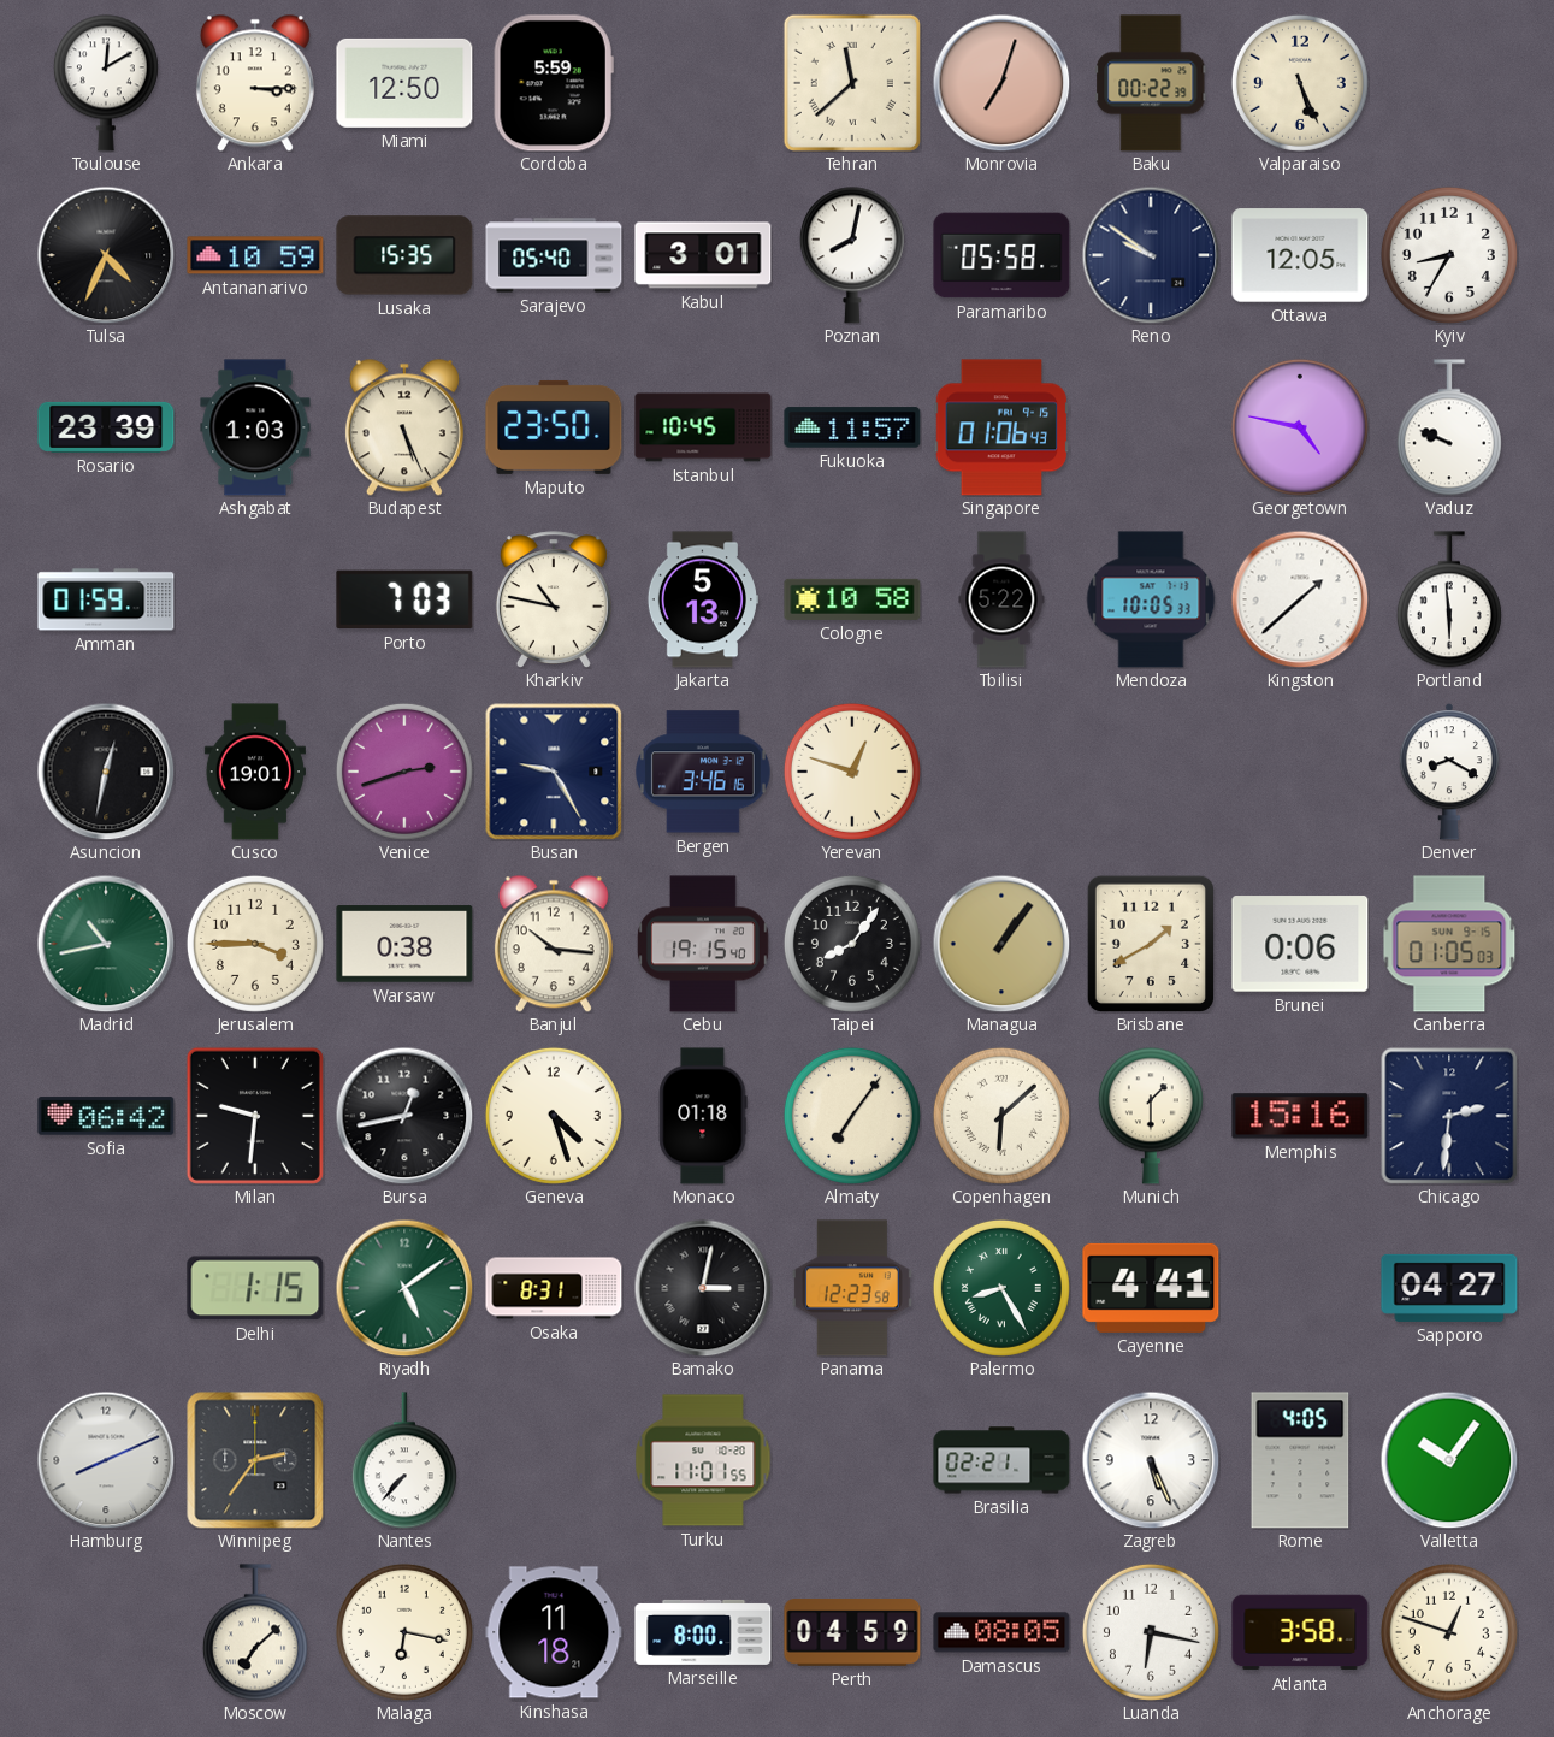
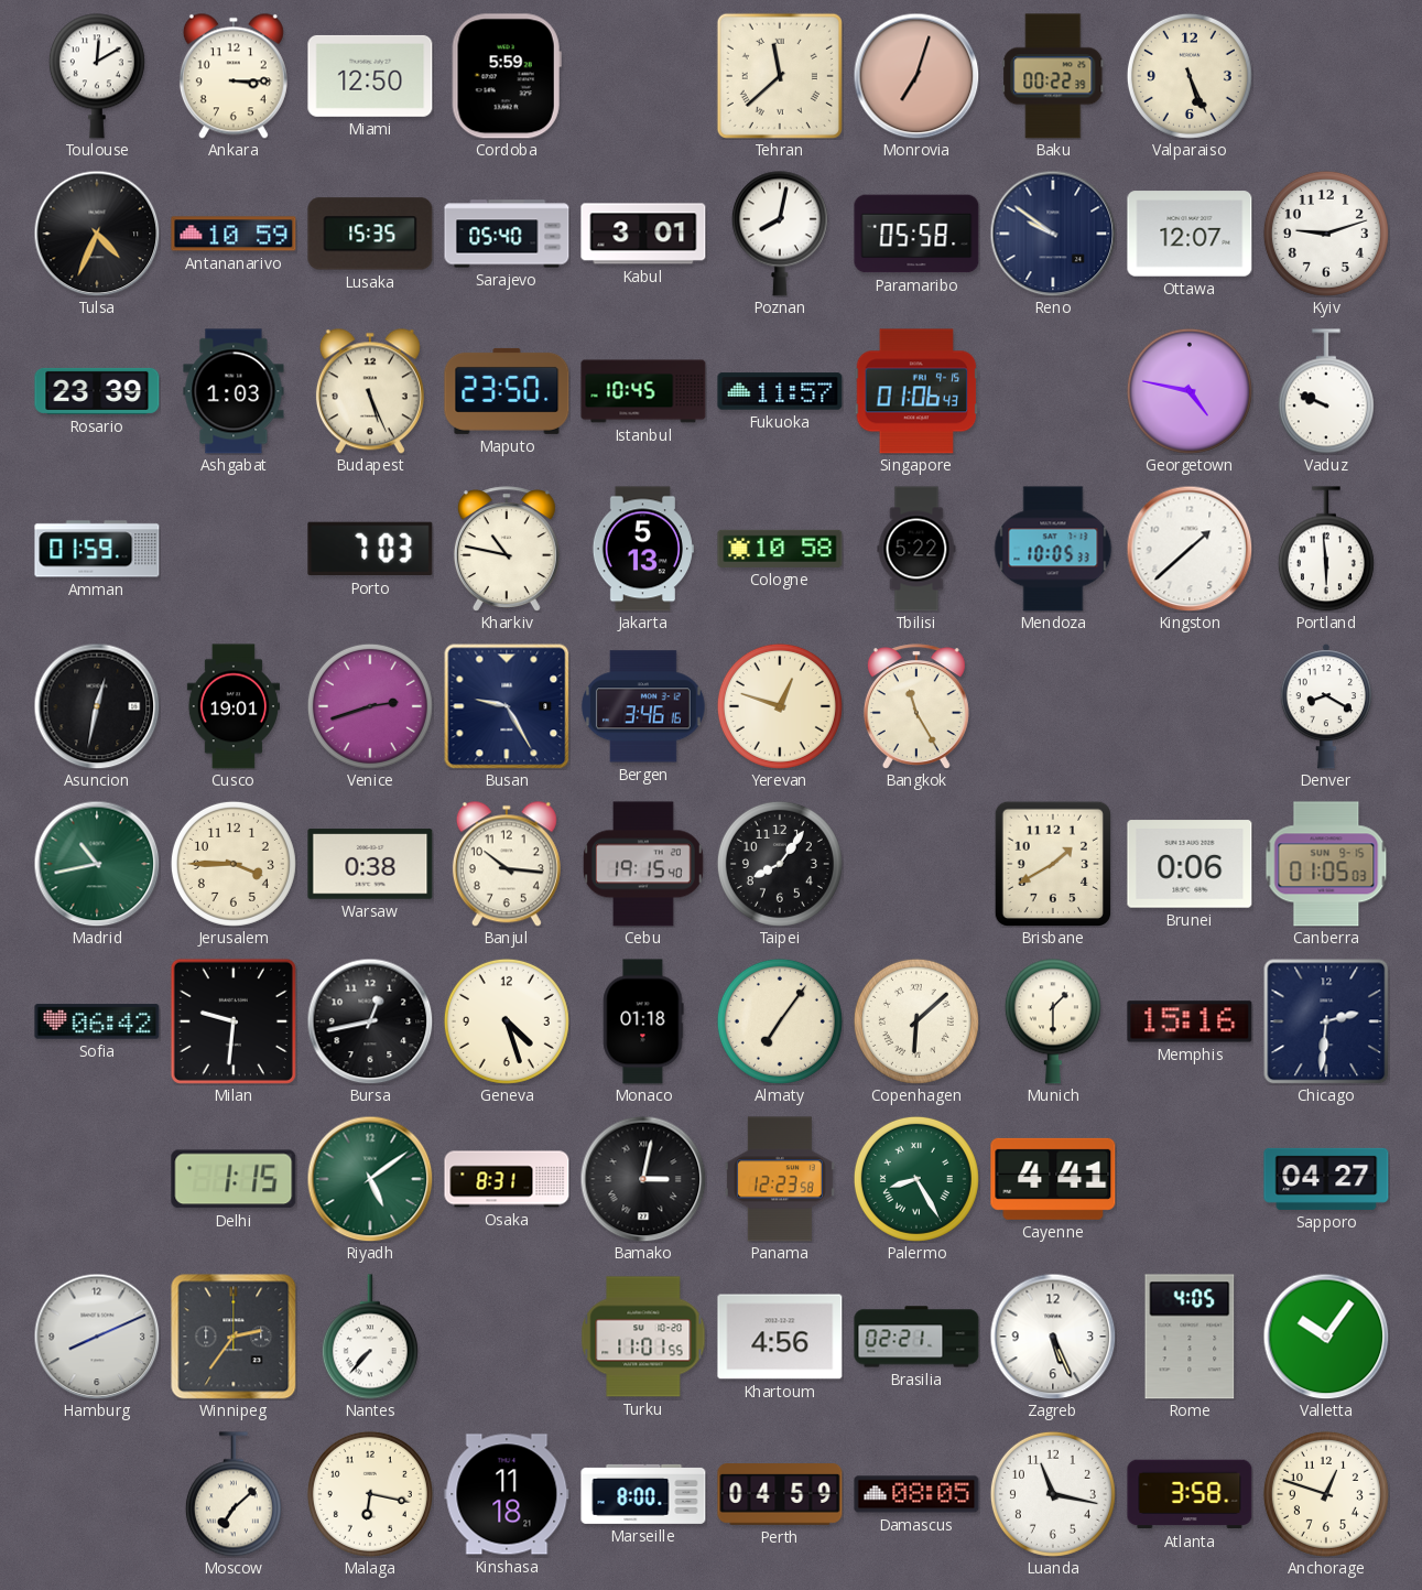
Ottawa: 12:05 -> 12:07
Kyiv: 8:35 -> 9:12
Bangkok: none -> 11:25
Managua: 1:06 -> none
Khartoum: none -> 4:56
Luanda: 6:17 -> 11:17
